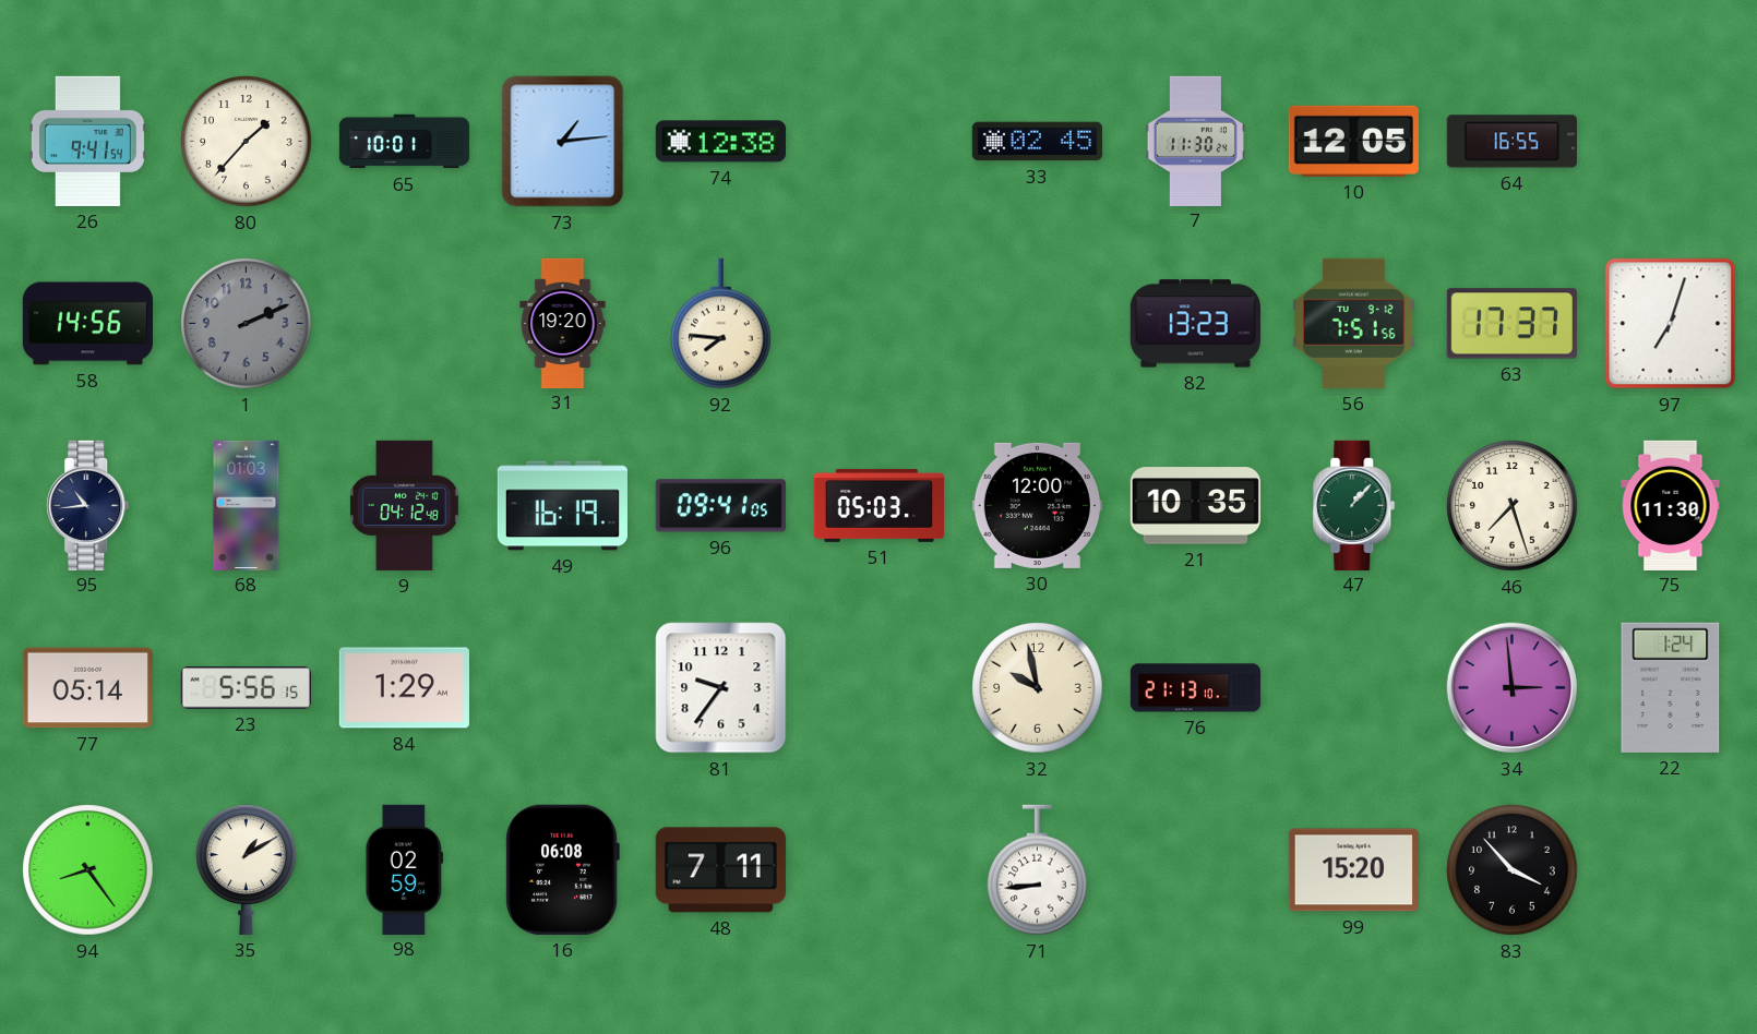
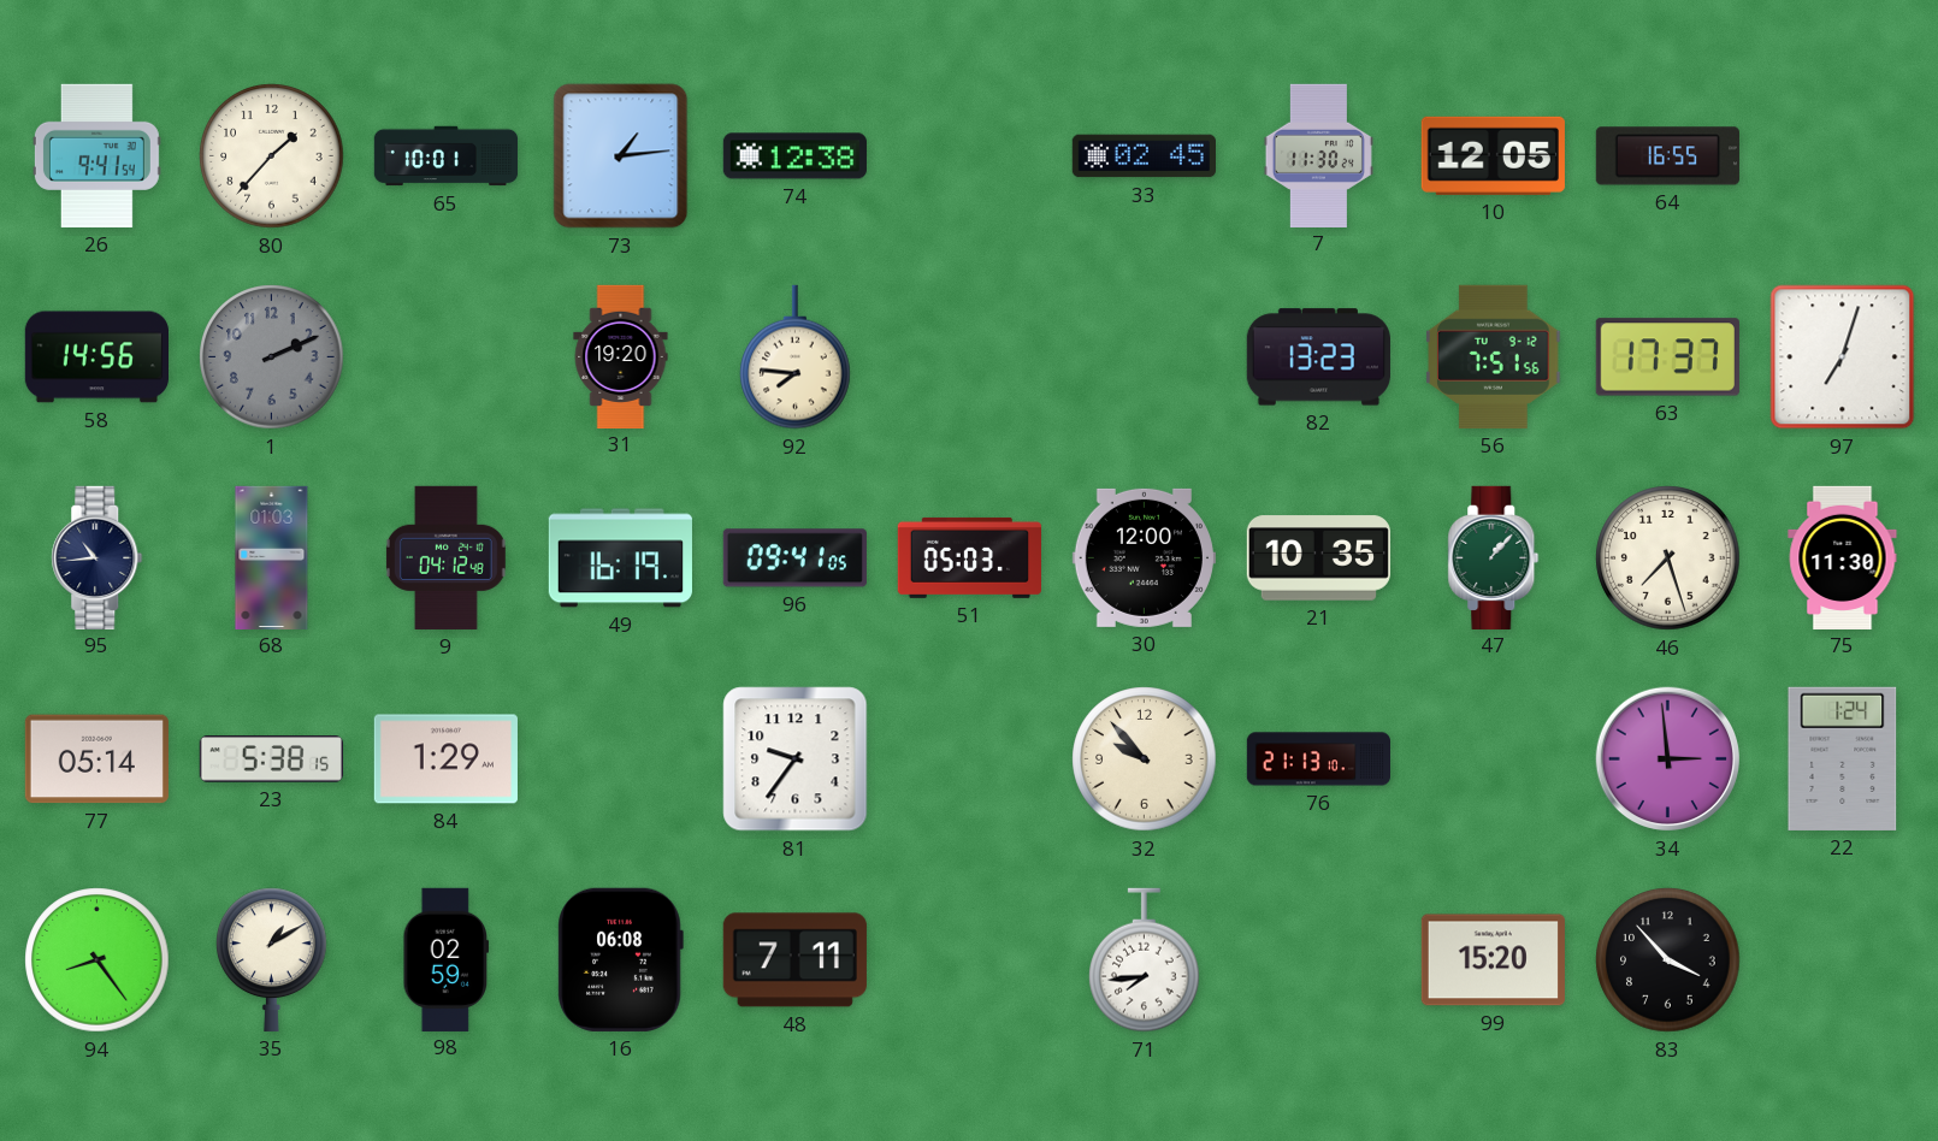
23: 5:56 -> 5:38
32: 9:58 -> 9:53
71: 8:44 -> 7:44
